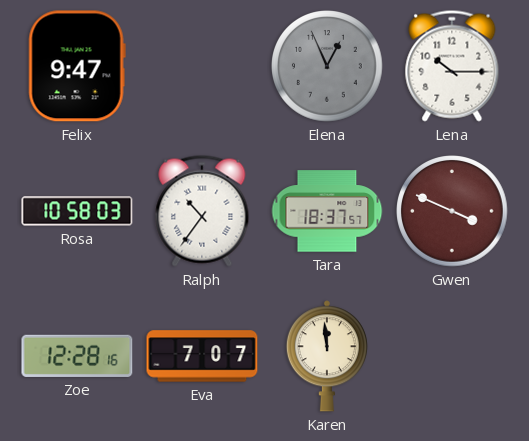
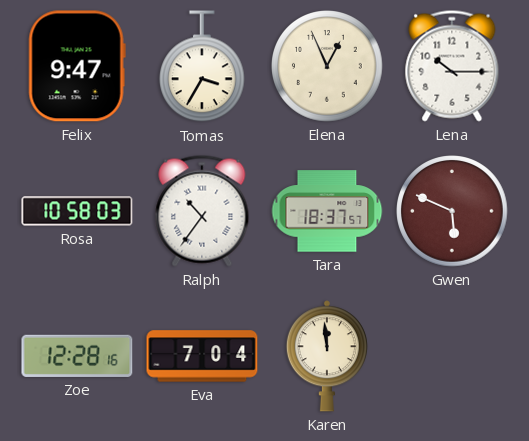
Tomas: none -> 3:35
Elena dial: grey -> cream
Gwen: 3:49 -> 5:49
Eva: 7:07 -> 7:04
